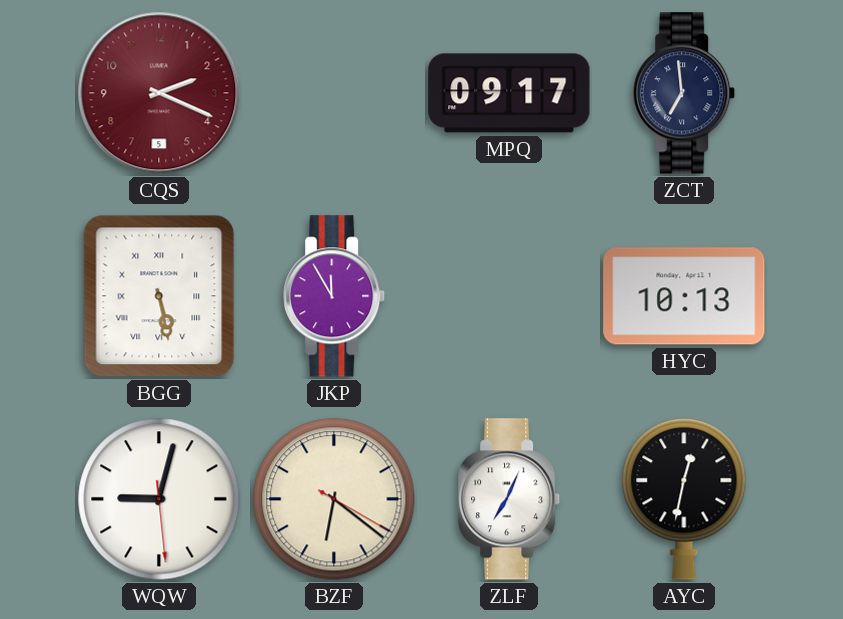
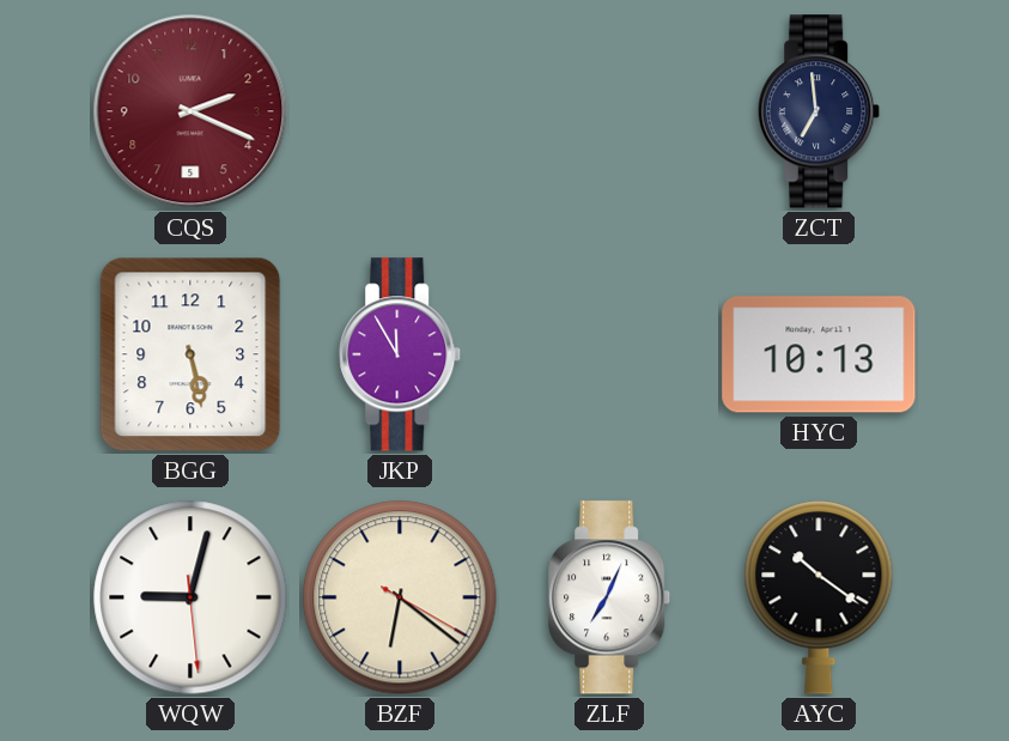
MPQ: 09:17 -> none
BGG numerals: Roman -> Arabic
AYC: 12:32 -> 10:21
